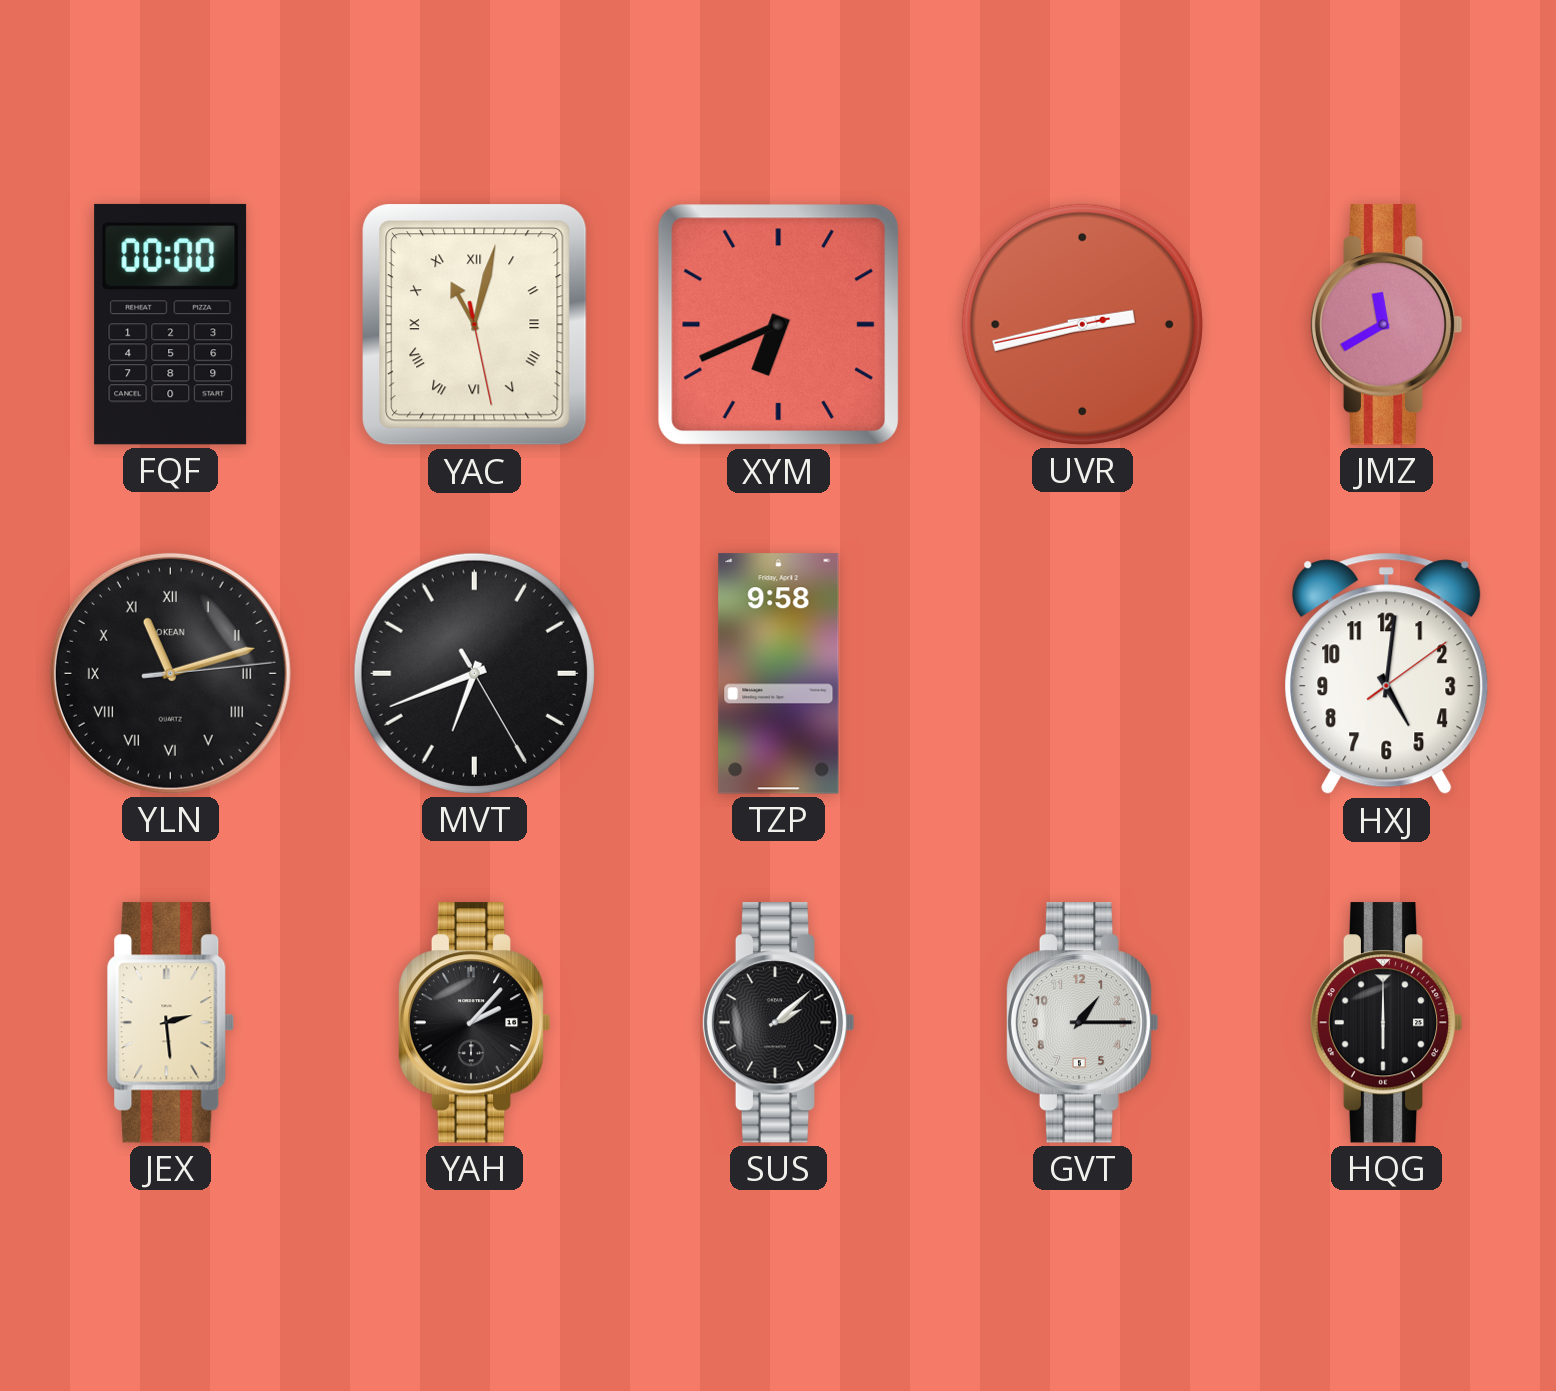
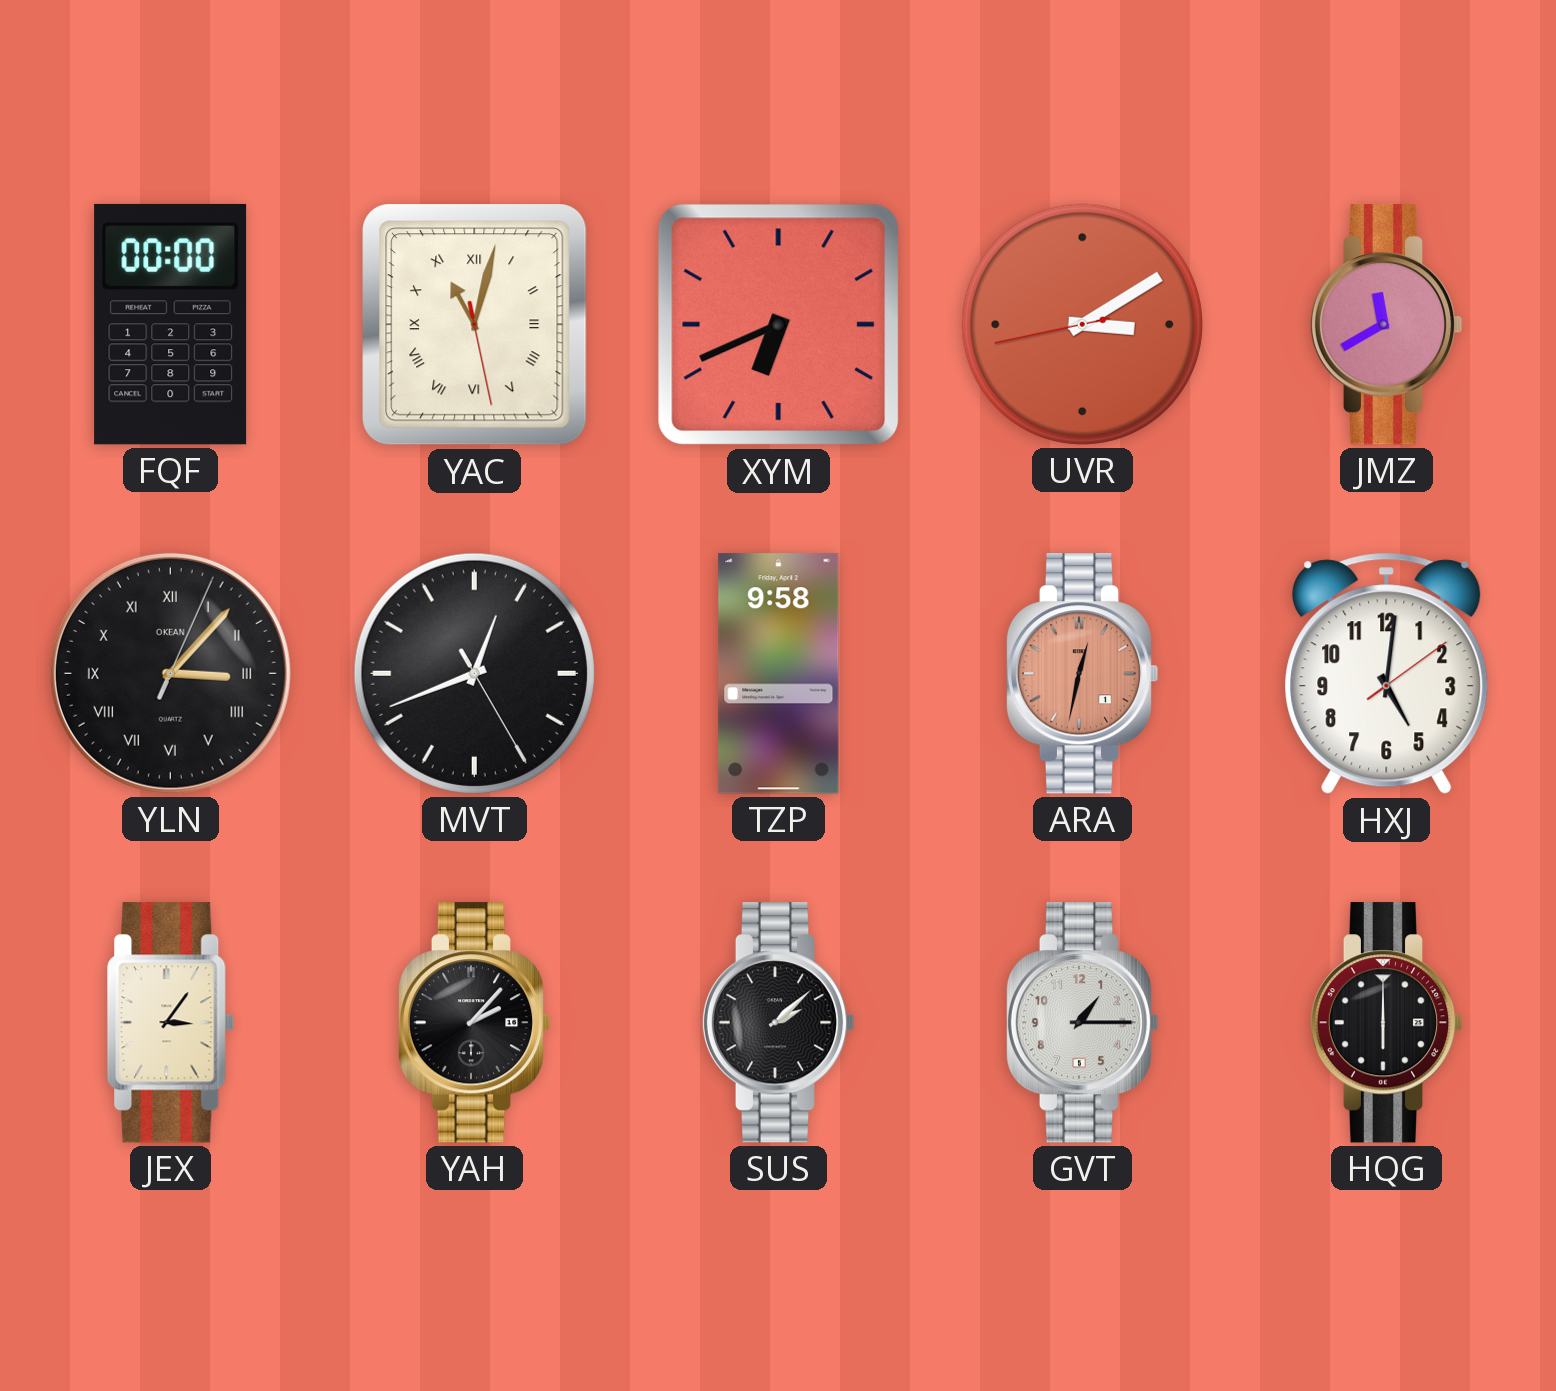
UVR: 2:42 -> 3:09
YLN: 11:12 -> 3:07
MVT: 6:41 -> 12:41
ARA: none -> 12:32
JEX: 2:29 -> 3:06
